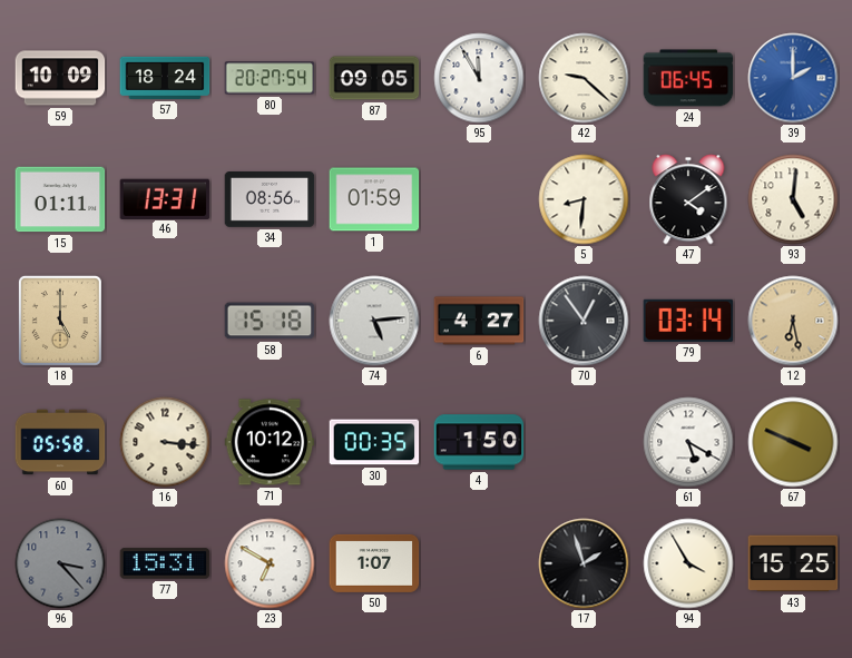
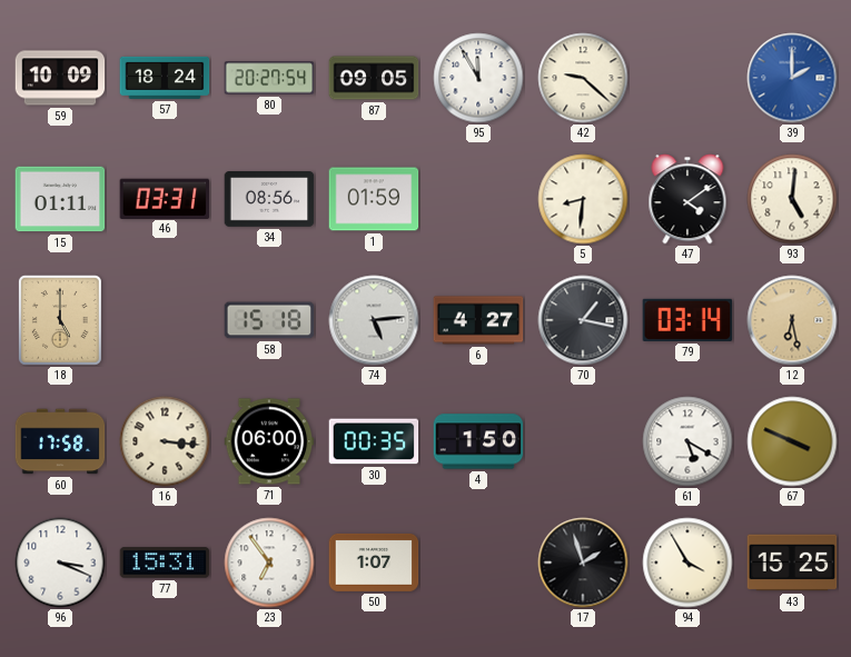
24: 06:45 -> none
46: 13:31 -> 03:31
70: 12:54 -> 1:17
60: 05:58 -> 17:58
71: 10:12 -> 06:00
96: 3:23 -> 3:19
96 dial: grey -> white
23: 6:50 -> 6:54
